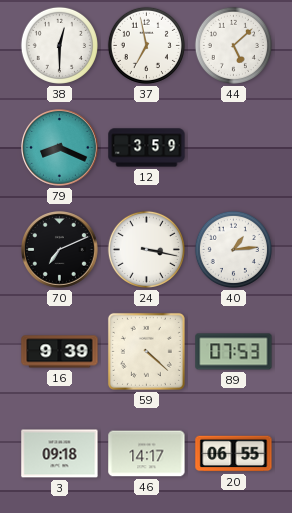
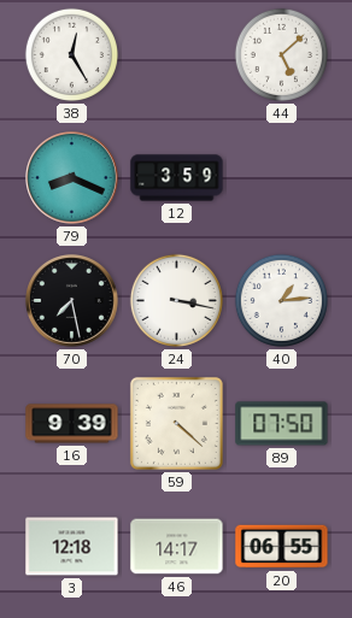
38: 12:30 -> 12:25
37: 6:58 -> none
70: 7:11 -> 7:28
89: 07:53 -> 07:50
3: 09:18 -> 12:18
